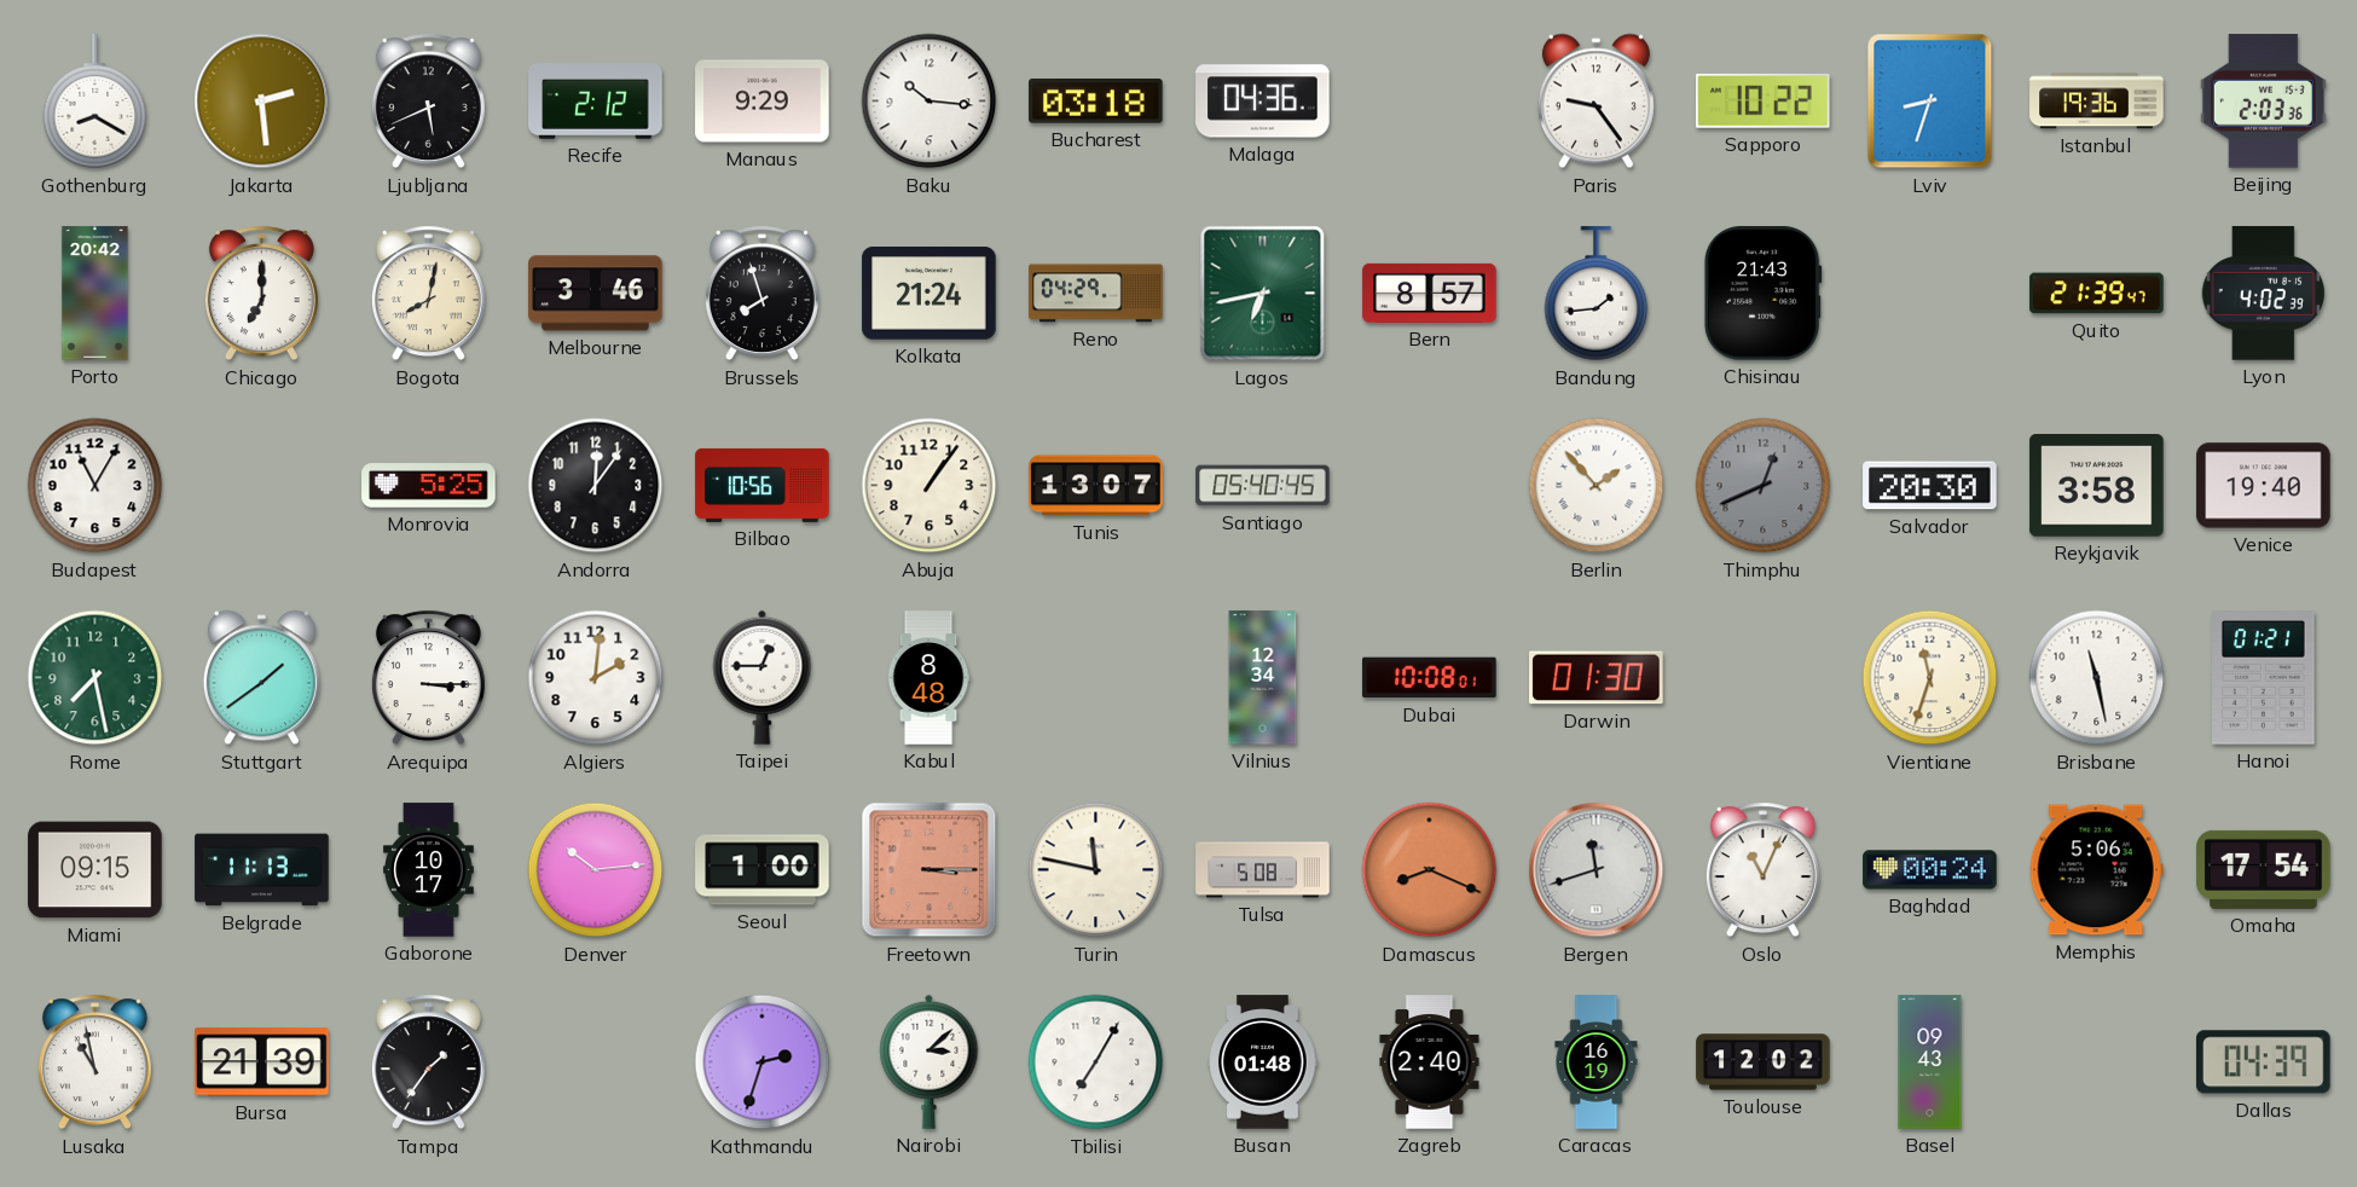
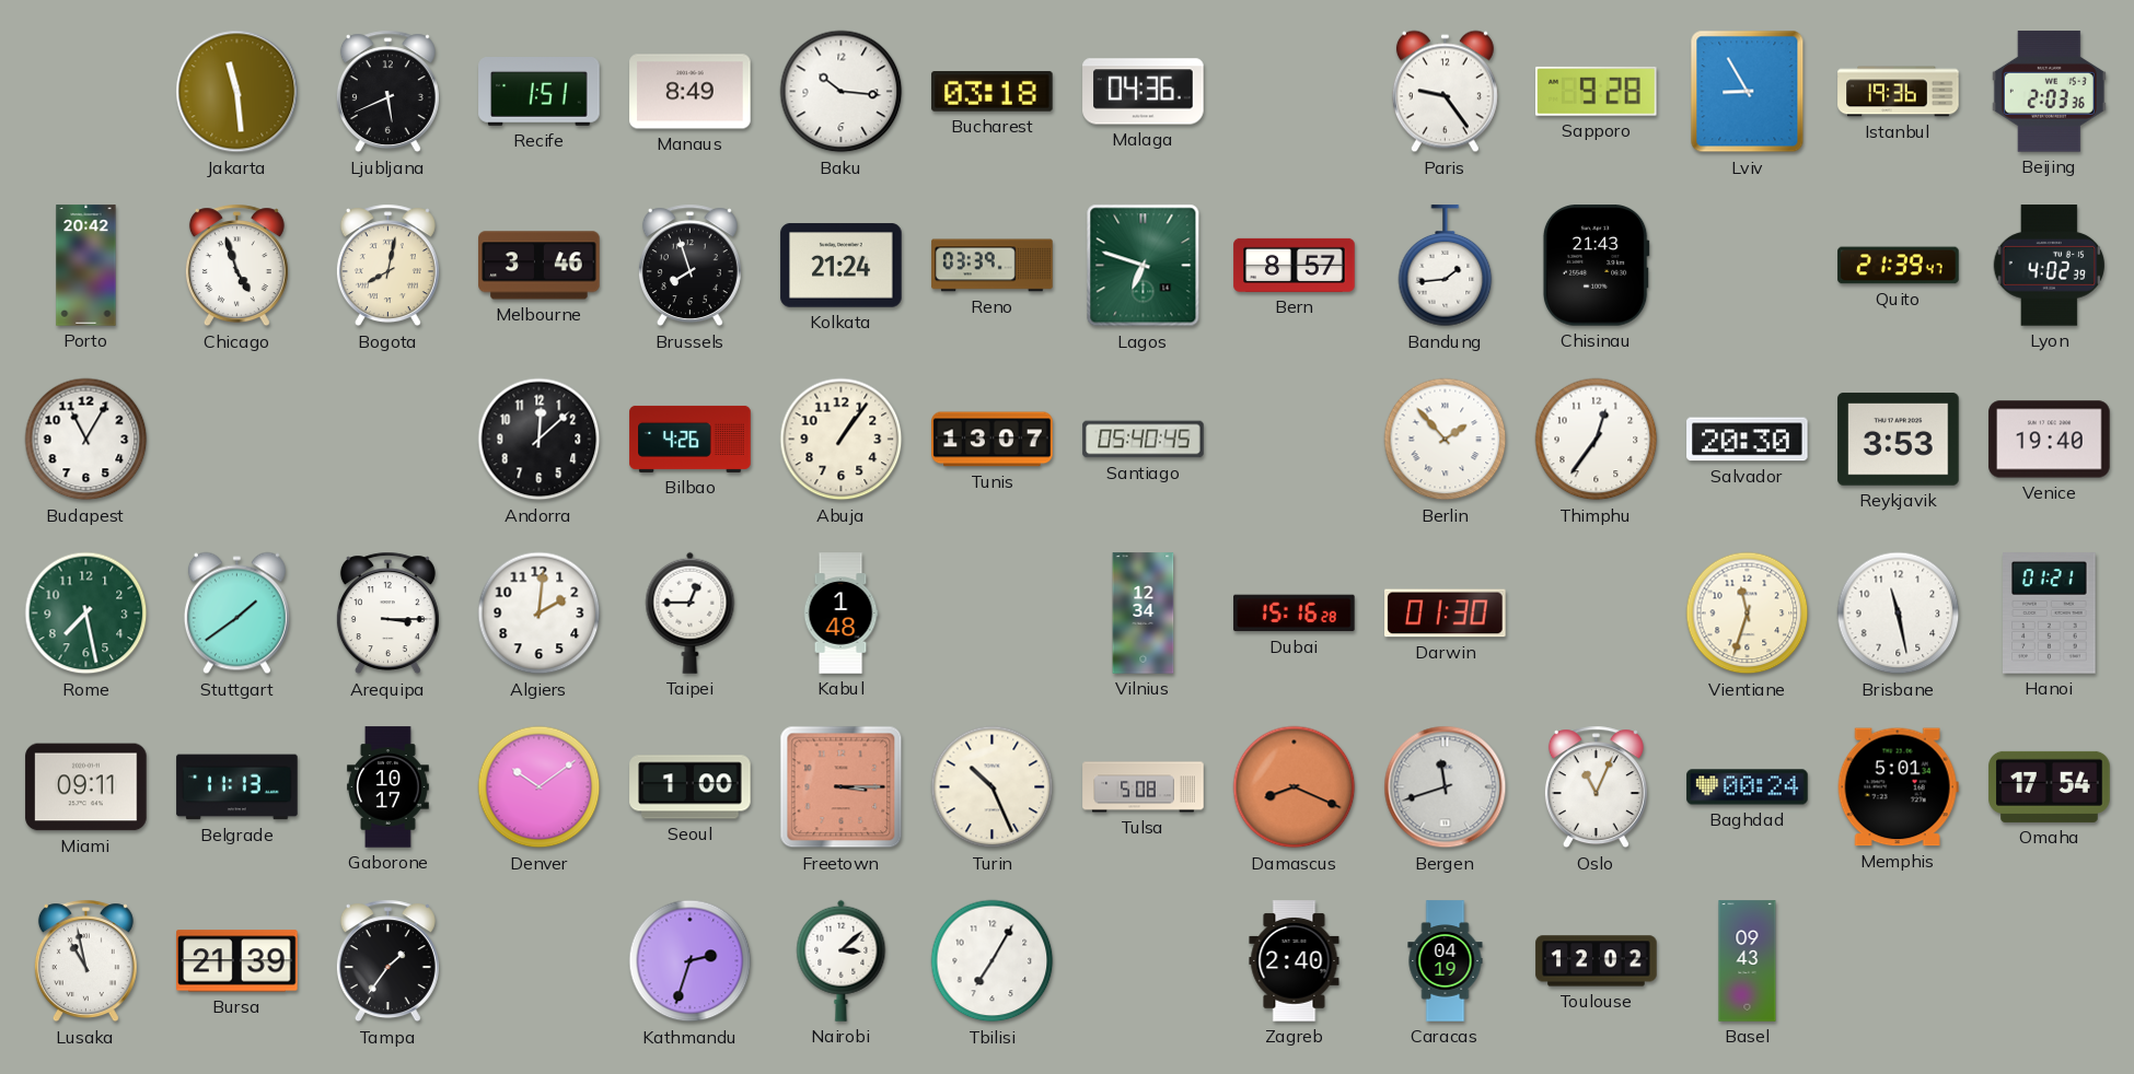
Gothenburg: 8:20 -> none
Jakarta: 2:29 -> 11:29
Recife: 2:12 -> 1:51
Manaus: 9:29 -> 8:49
Sapporo: 10:22 -> 9:28
Lviv: 8:33 -> 8:55
Chicago: 7:00 -> 4:57
Reno: 04:29 -> 03:39
Lagos: 6:43 -> 6:48
Monrovia: 5:25 -> none
Andorra: 12:06 -> 12:08
Bilbao: 10:56 -> 4:26
Thimphu: 12:41 -> 12:36
Thimphu dial: grey -> white
Reykjavik: 3:58 -> 3:53
Kabul: 8:48 -> 1:48
Dubai: 10:08 -> 15:16
Miami: 09:15 -> 09:11
Denver: 10:14 -> 10:09
Turin: 11:47 -> 10:26
Memphis: 5:06 -> 5:01
Busan: 01:48 -> none
Caracas: 16:19 -> 04:19
Dallas: 04:39 -> none
